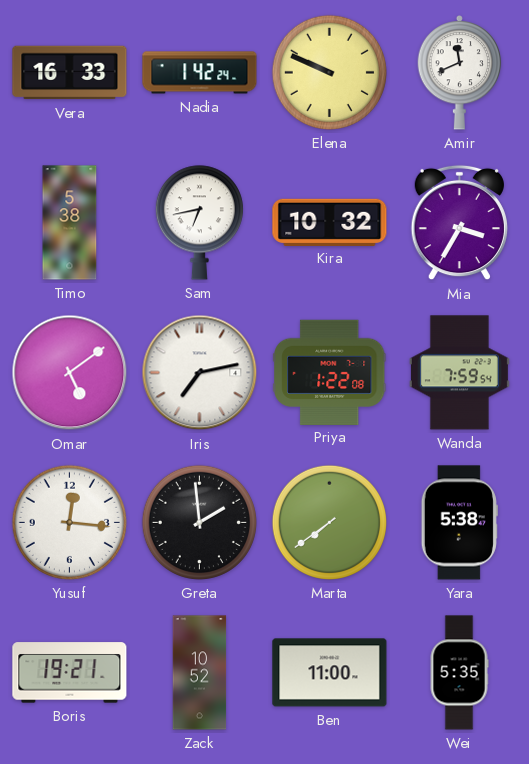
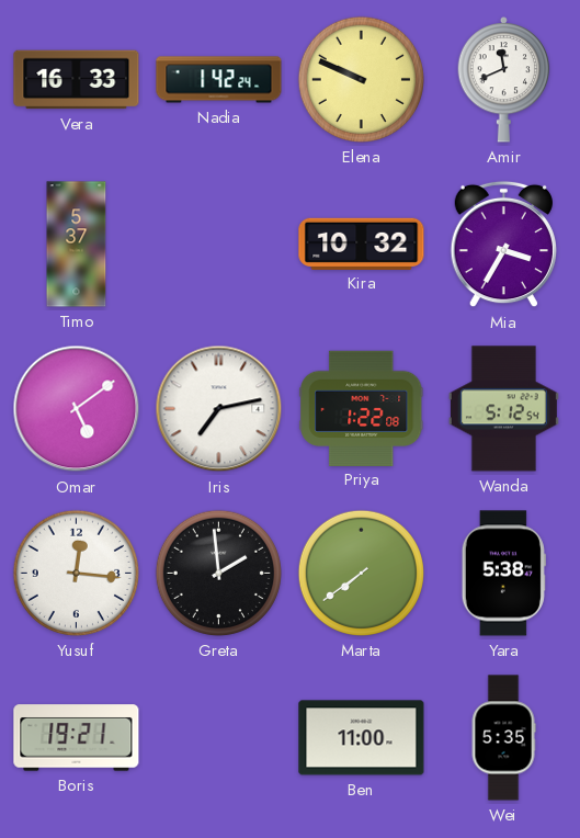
Timo: 5:38 -> 5:37
Sam: 6:43 -> none
Wanda: 7:59 -> 5:12
Zack: 10:52 -> none
